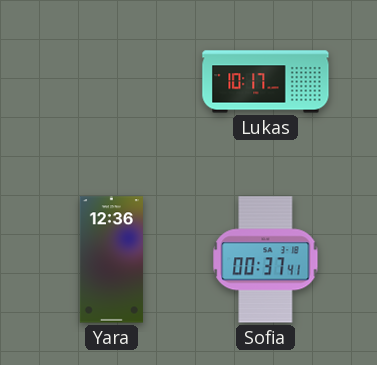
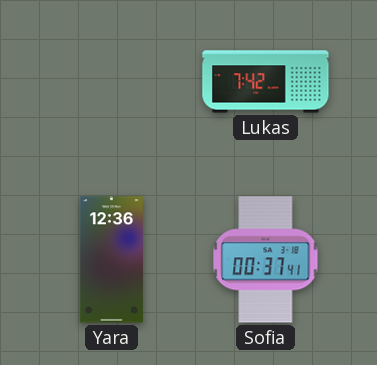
Lukas: 10:17 -> 7:42
